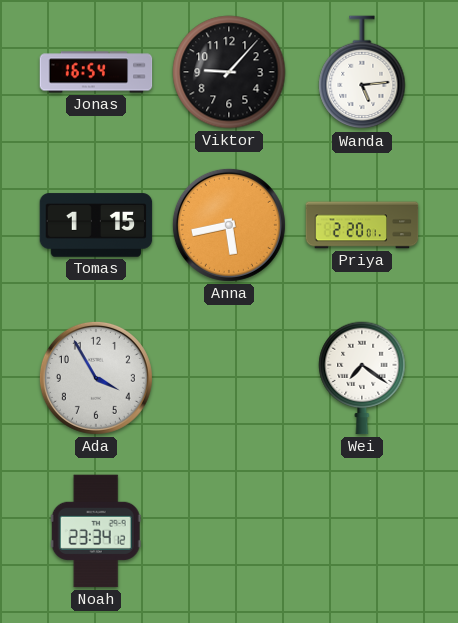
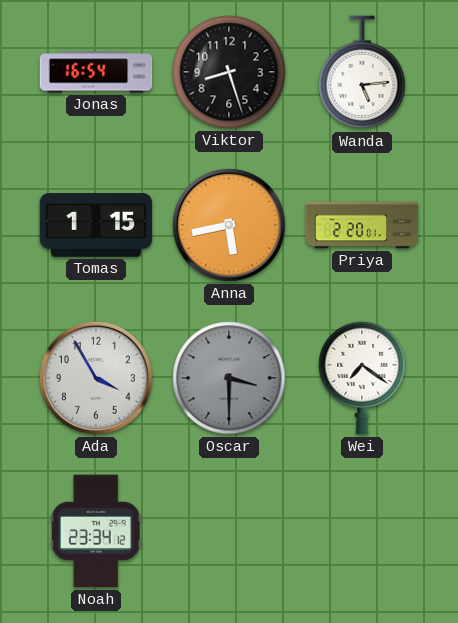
Viktor: 9:07 -> 8:27
Oscar: none -> 3:30
